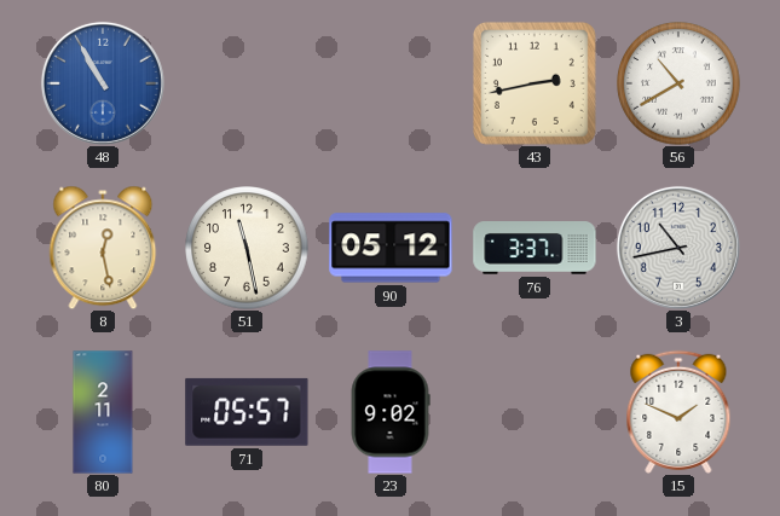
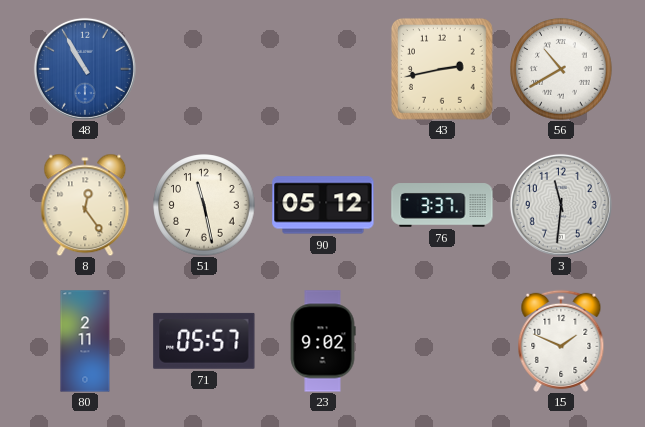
8: 12:28 -> 12:24
3: 10:43 -> 11:31
